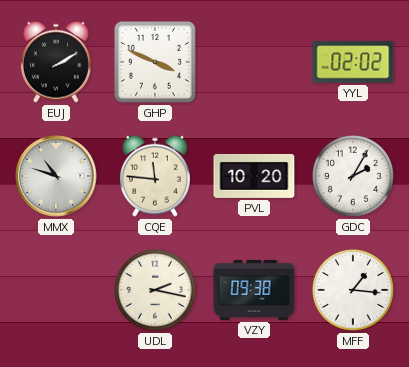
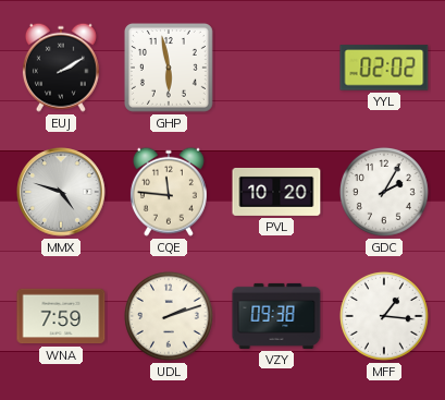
GHP: 3:49 -> 5:58
MMX: 10:48 -> 4:48
WNA: none -> 7:59
UDL: 2:17 -> 2:12
